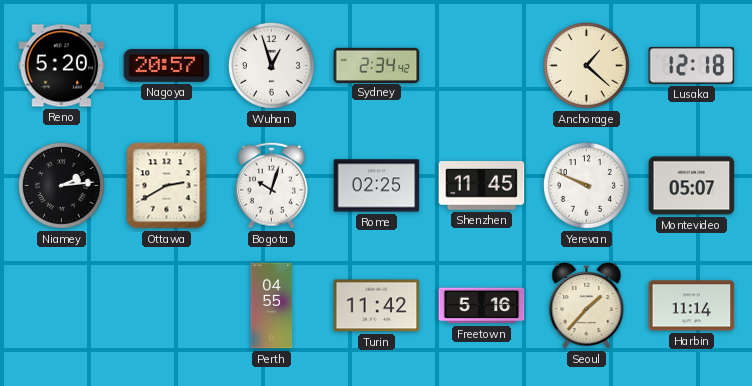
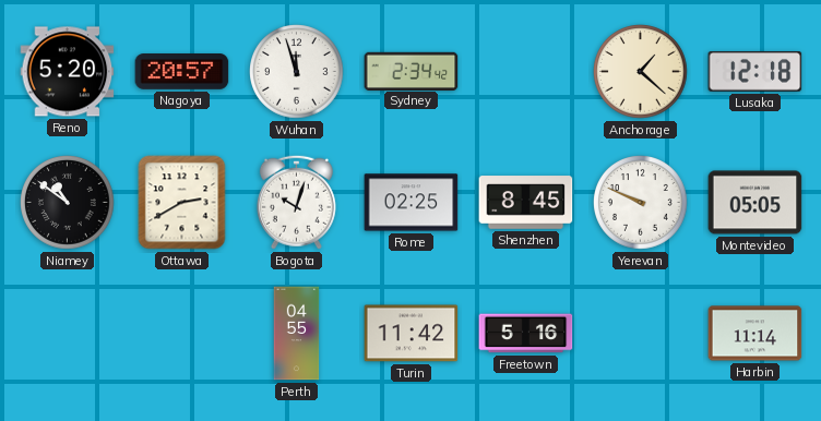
Wuhan: 12:57 -> 11:57
Niamey: 2:14 -> 10:51
Shenzhen: 11:45 -> 8:45
Montevideo: 05:07 -> 05:05
Seoul: 1:37 -> none
